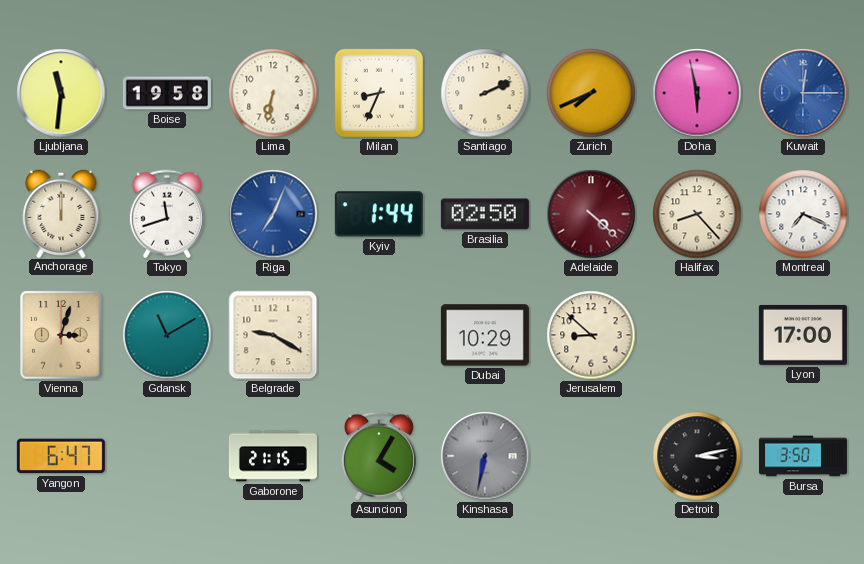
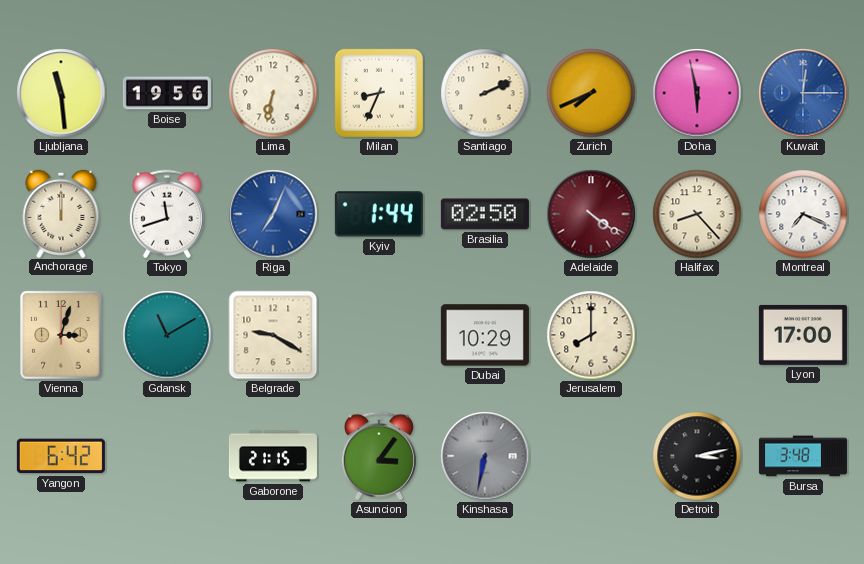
Ljubljana: 11:31 -> 11:29
Boise: 19:58 -> 19:56
Adelaide: 4:22 -> 4:21
Jerusalem: 8:52 -> 8:00
Yangon: 6:47 -> 6:42
Asuncion: 4:05 -> 3:06
Bursa: 3:50 -> 3:48
